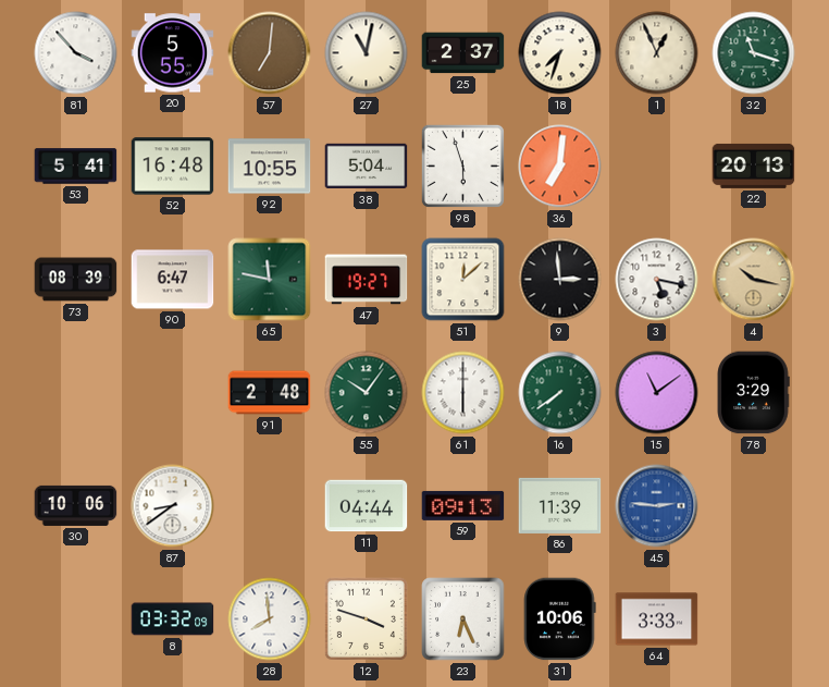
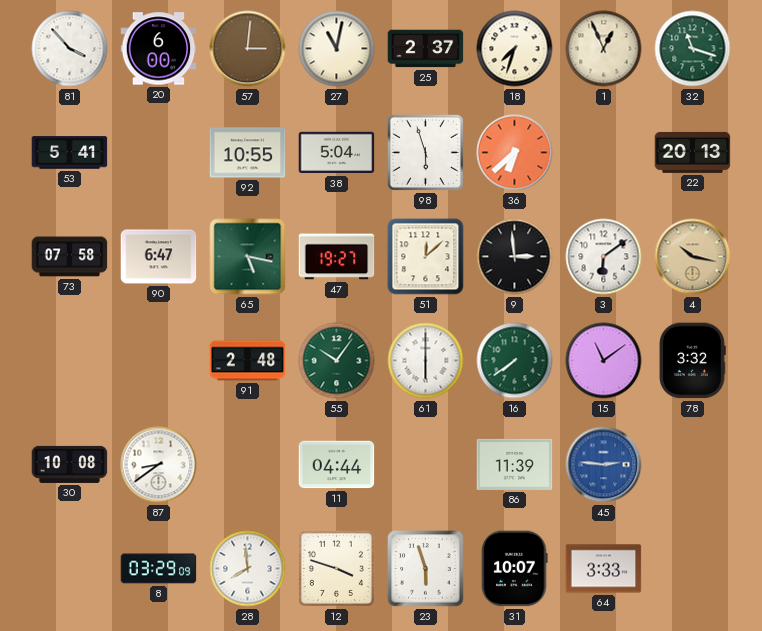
20: 5:55 -> 6:00
57: 7:01 -> 3:01
52: 16:48 -> none
36: 7:01 -> 6:38
73: 08:39 -> 07:58
65: 11:47 -> 5:17
3: 5:17 -> 6:09
78: 3:29 -> 3:32
30: 10:06 -> 10:08
59: 09:13 -> none
8: 03:32 -> 03:29
23: 6:26 -> 5:57
31: 10:06 -> 10:07
